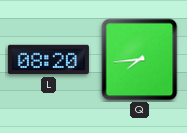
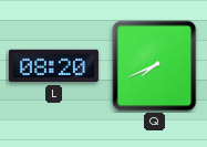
Q: 7:44 -> 7:41
